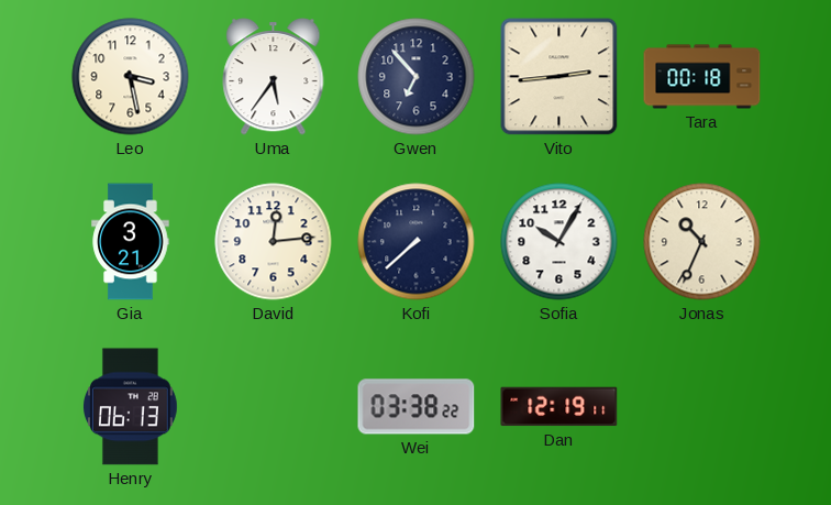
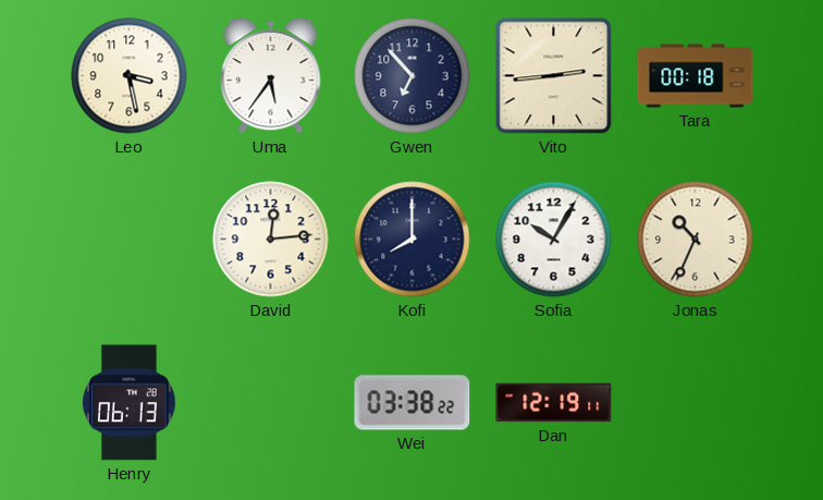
Gia: 3:21 -> none
Kofi: 7:38 -> 8:00
